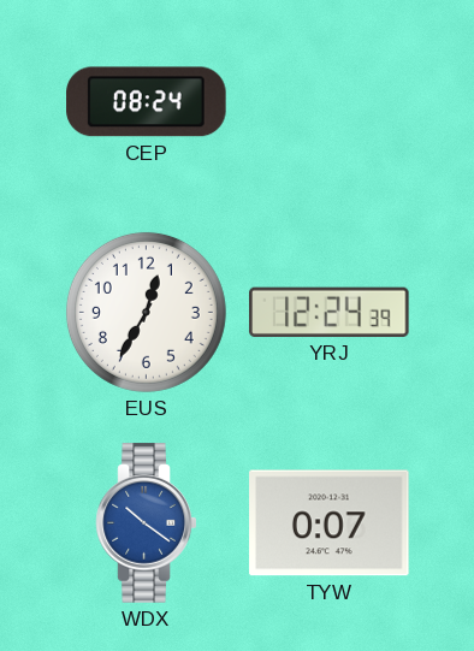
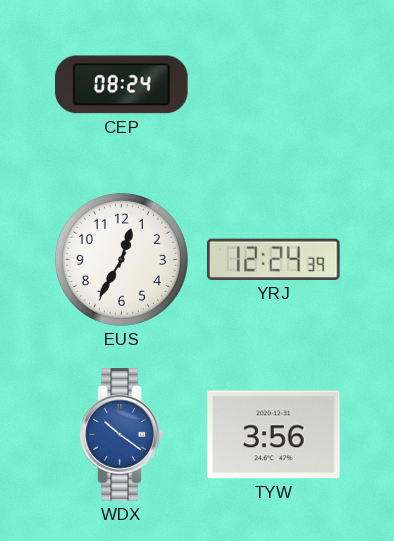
TYW: 0:07 -> 3:56
